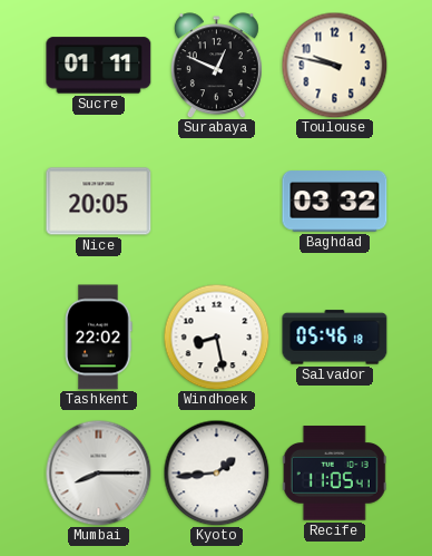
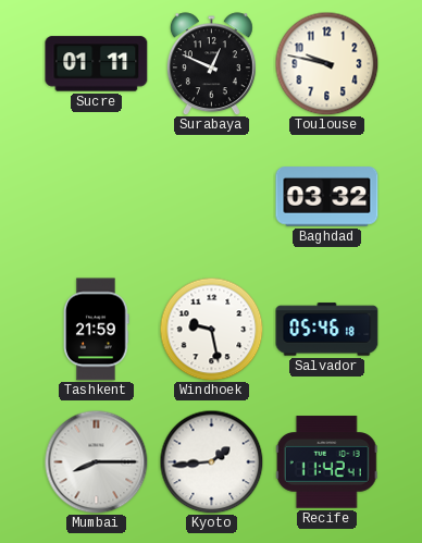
Nice: 20:05 -> none
Tashkent: 22:02 -> 21:59
Windhoek: 8:28 -> 9:28
Recife: 11:05 -> 11:42
